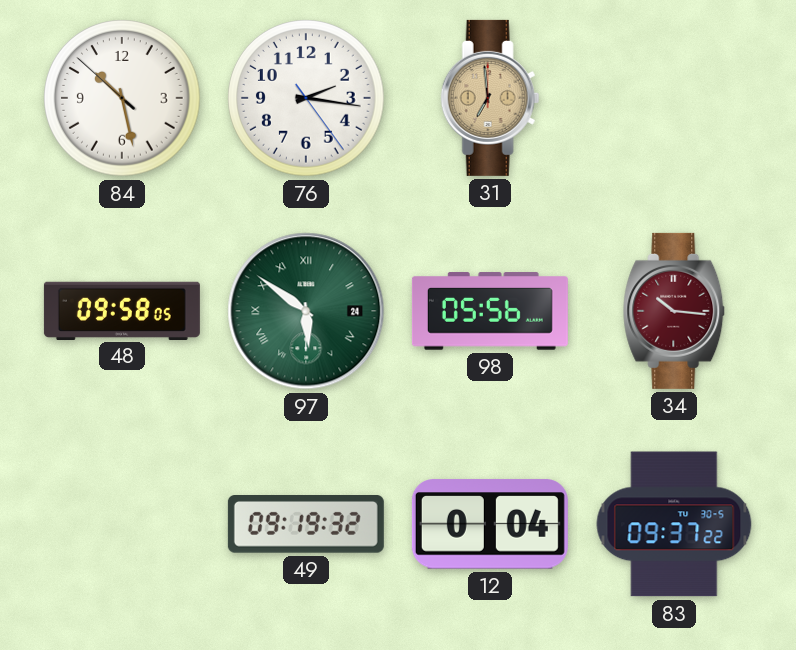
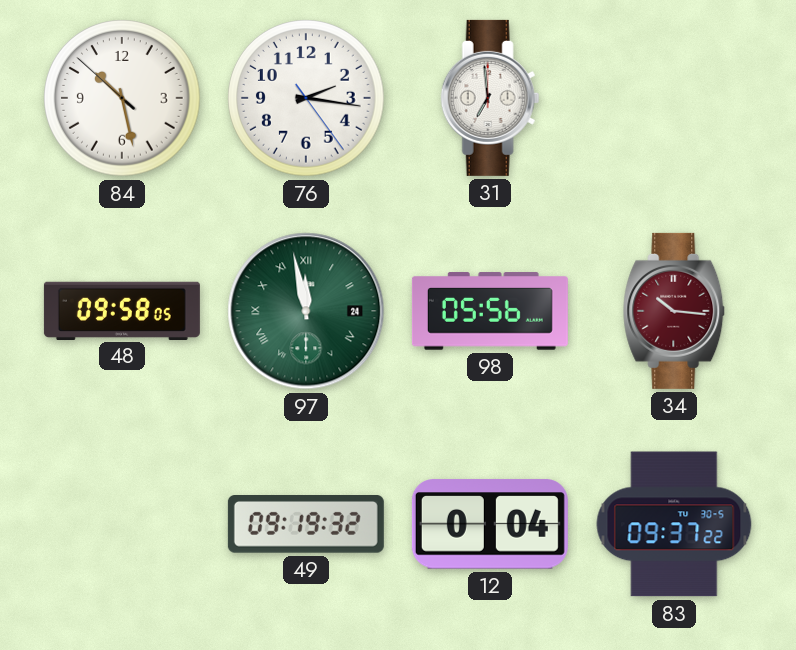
31 dial: champagne -> white
97: 5:51 -> 11:58
